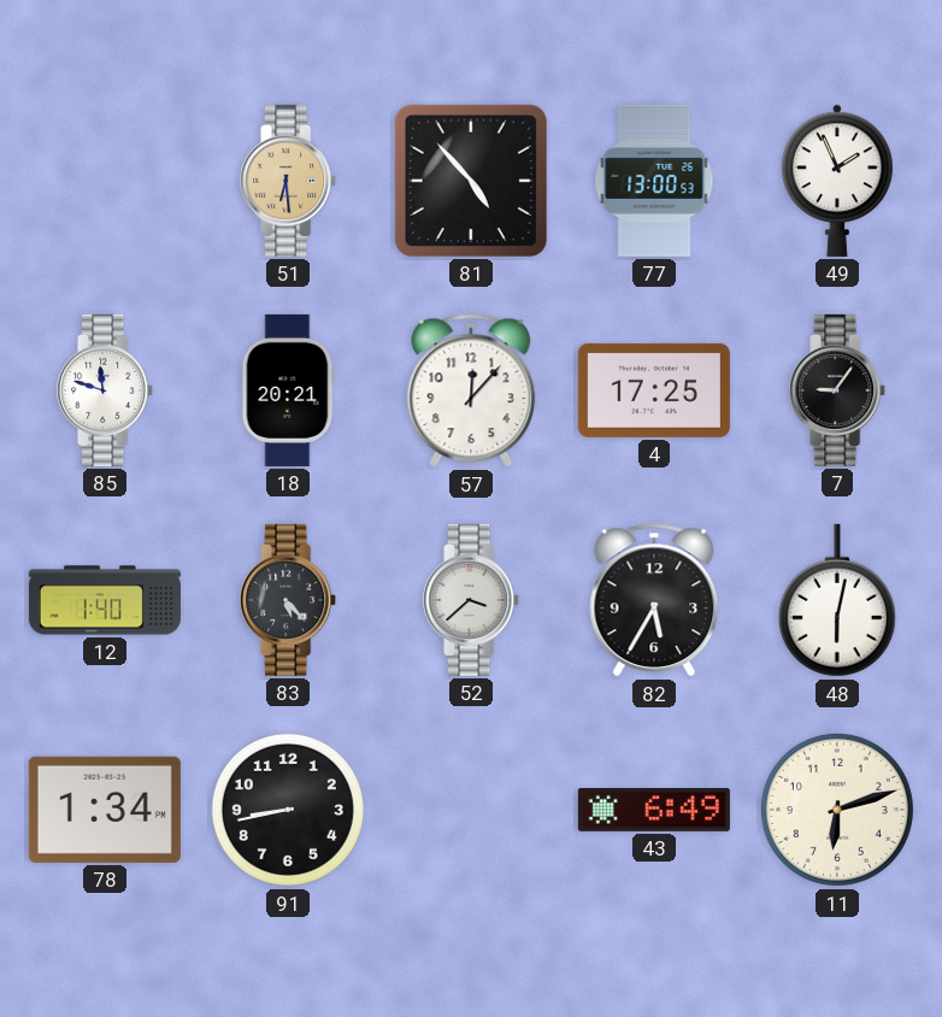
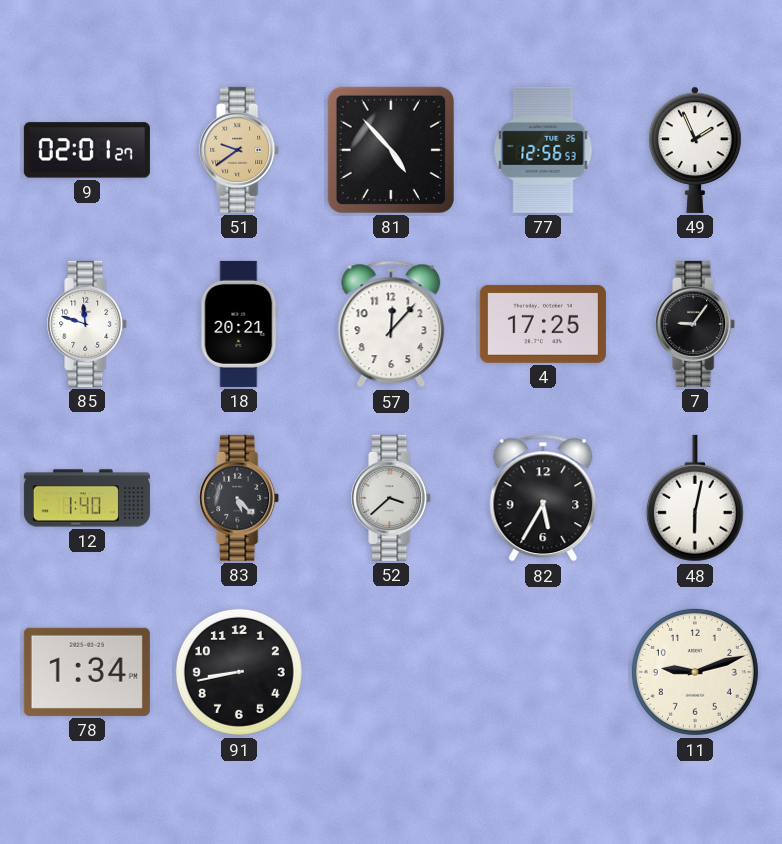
9: none -> 02:01
51: 6:29 -> 9:39
77: 13:00 -> 12:56
43: 6:49 -> none
11: 6:12 -> 9:12
